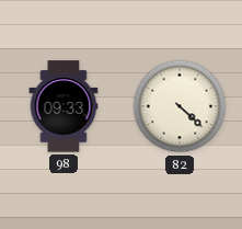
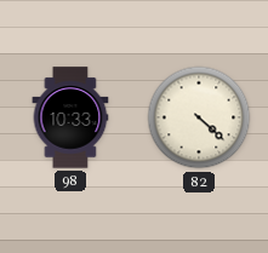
98: 09:33 -> 10:33
